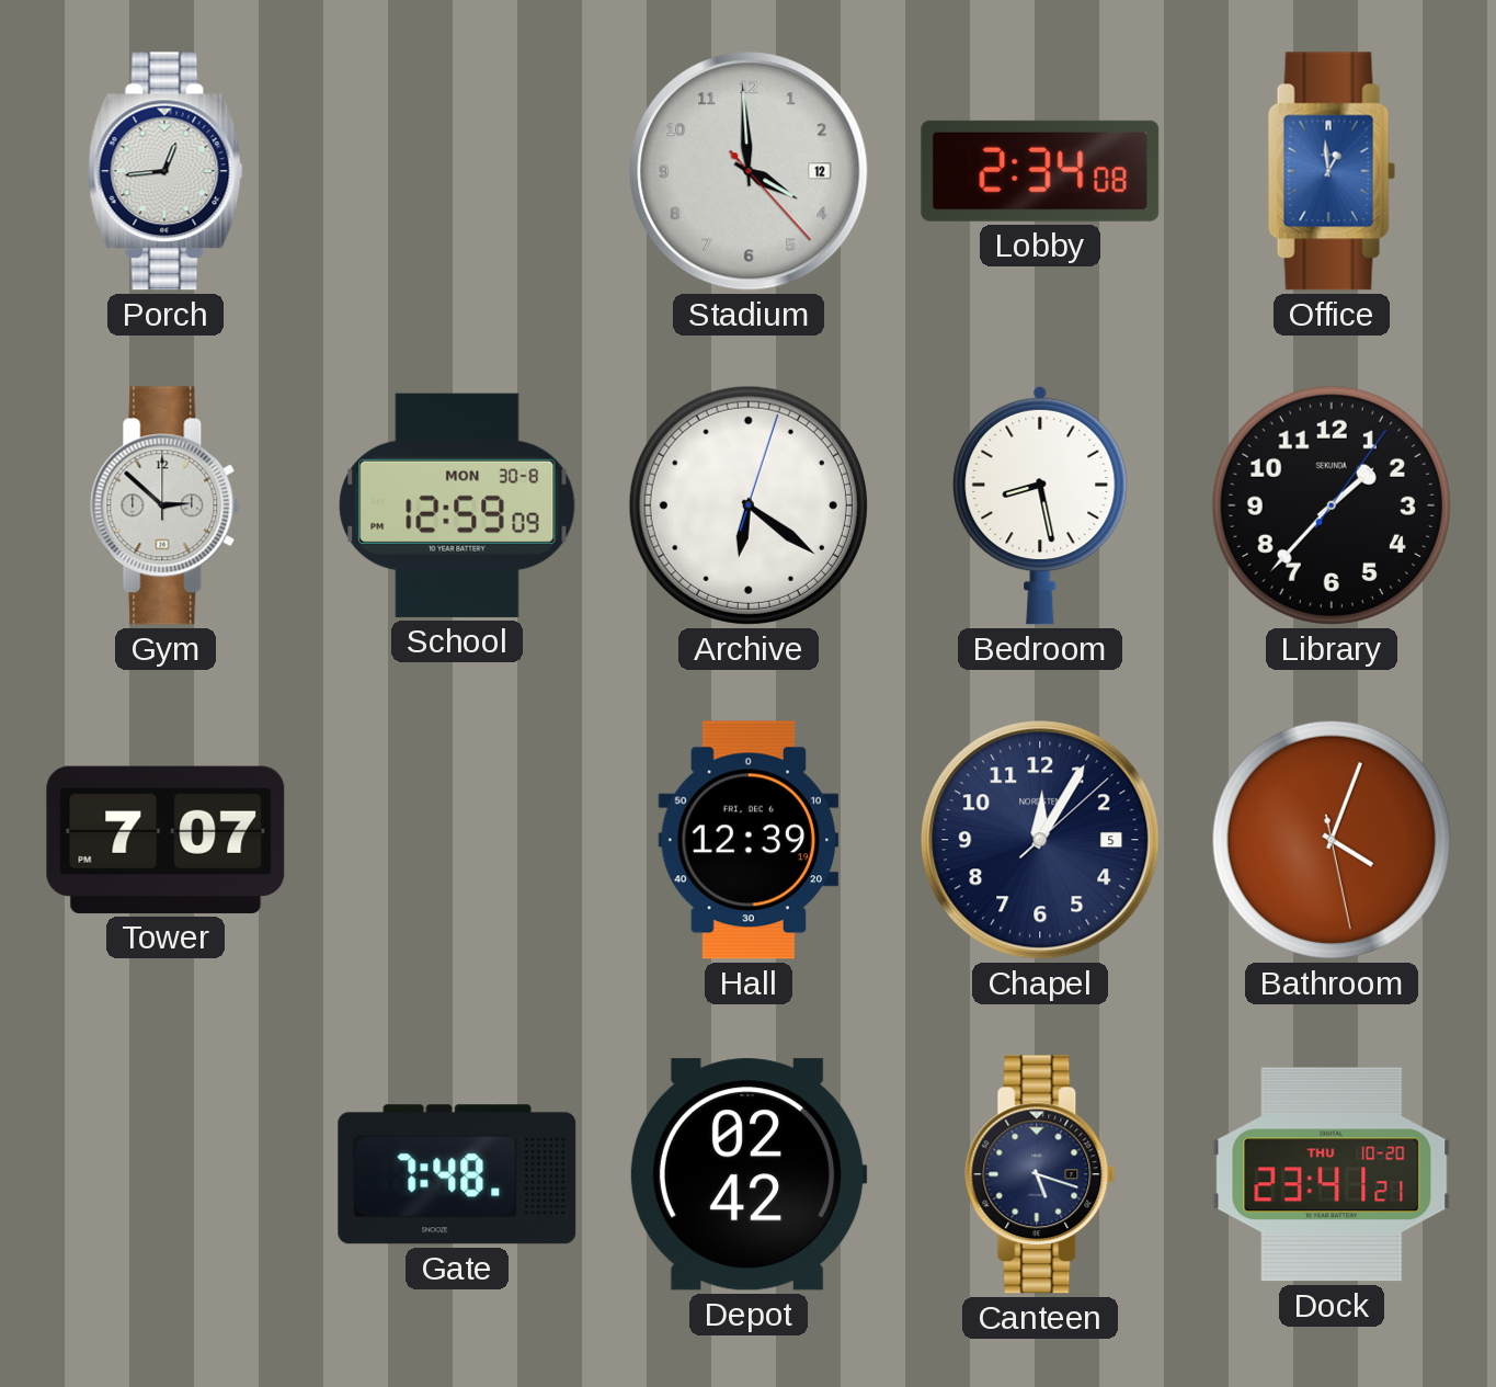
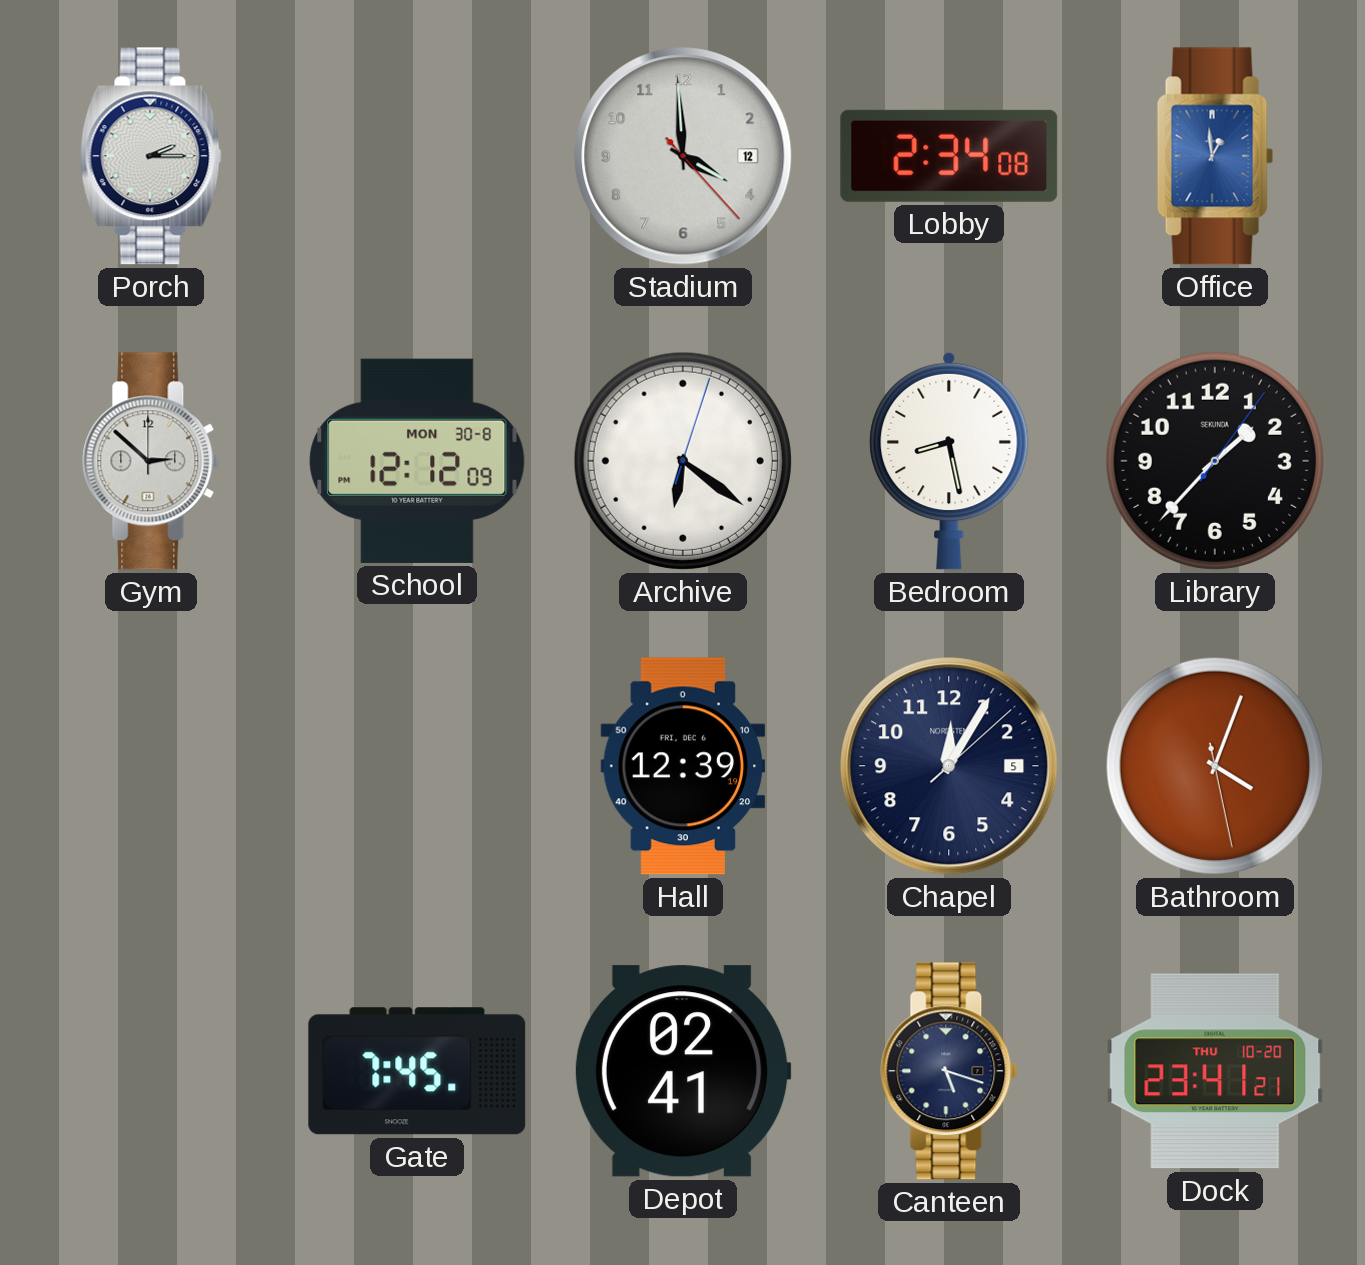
Porch: 12:44 -> 2:15
School: 12:59 -> 12:12
Tower: 7:07 -> none
Gate: 7:48 -> 7:45
Depot: 02:42 -> 02:41
